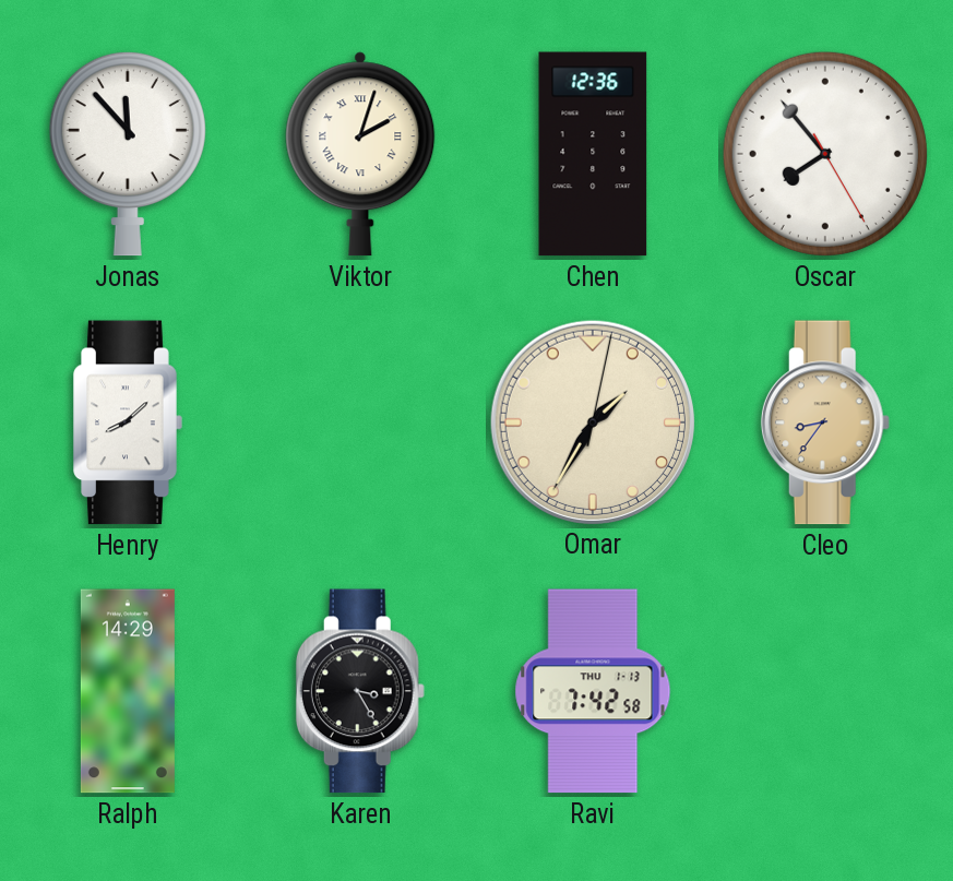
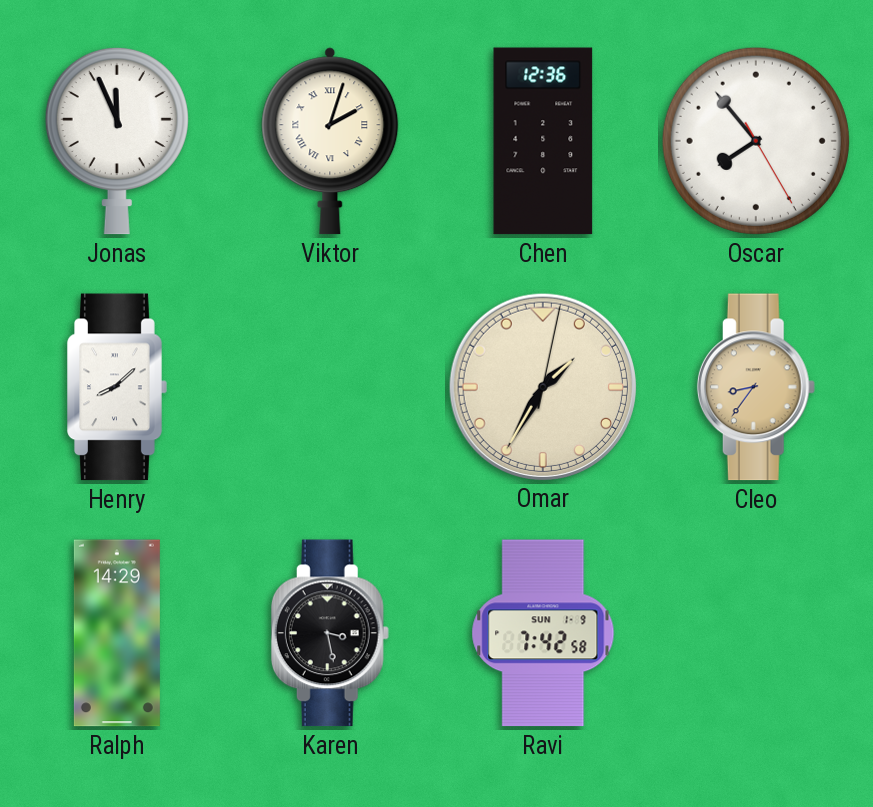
Jonas: 11:53 -> 11:56
Karen: 3:25 -> 3:28
Ravi date: THU 1-13 -> SUN 1-9
